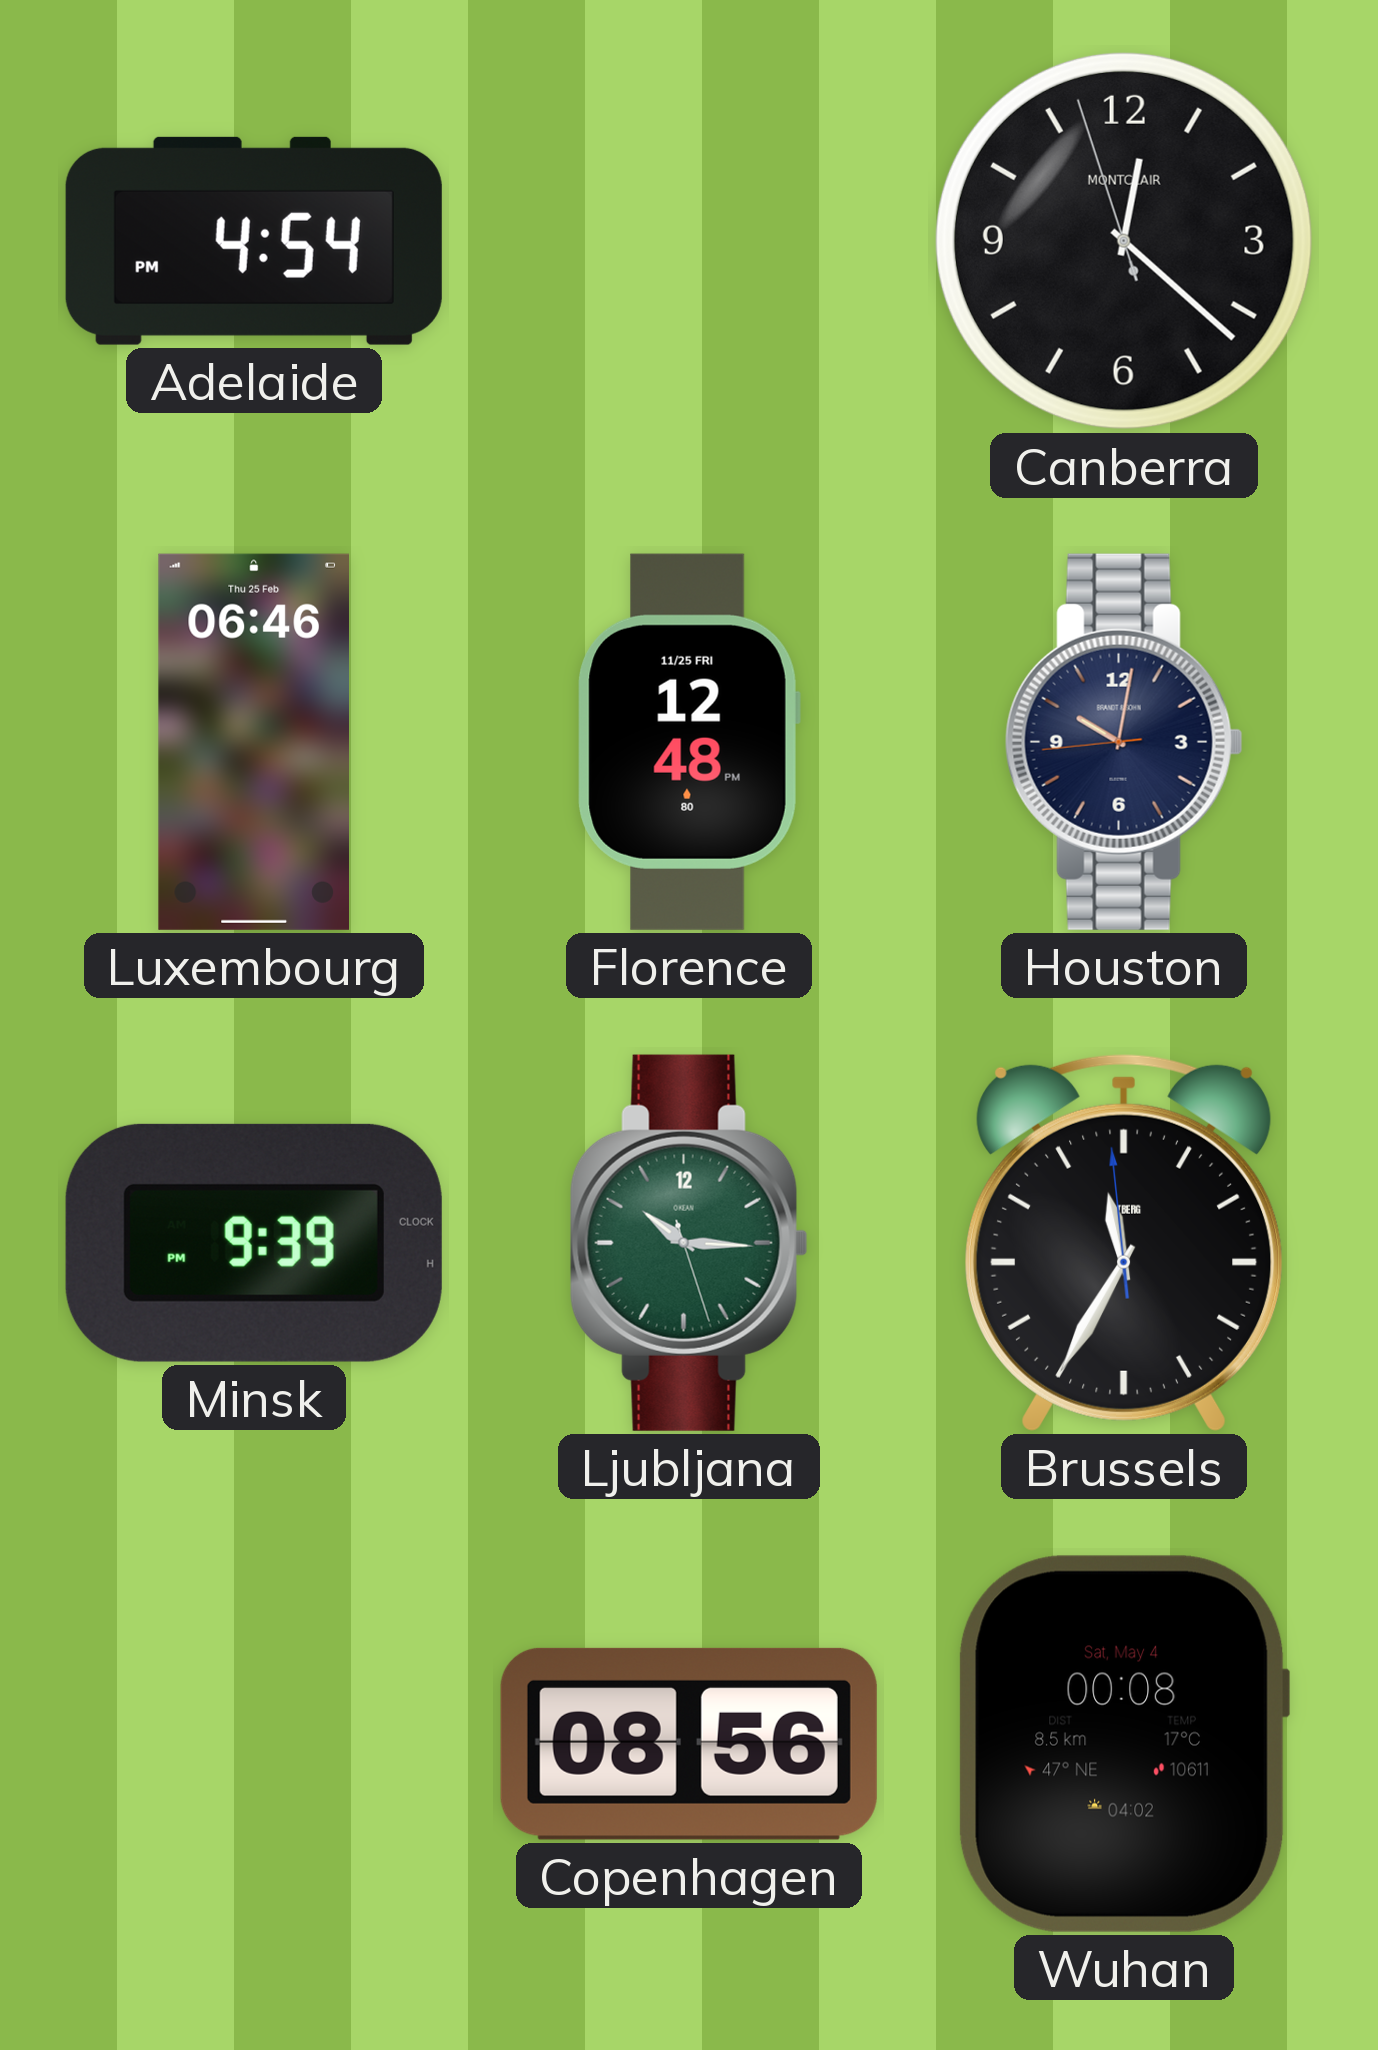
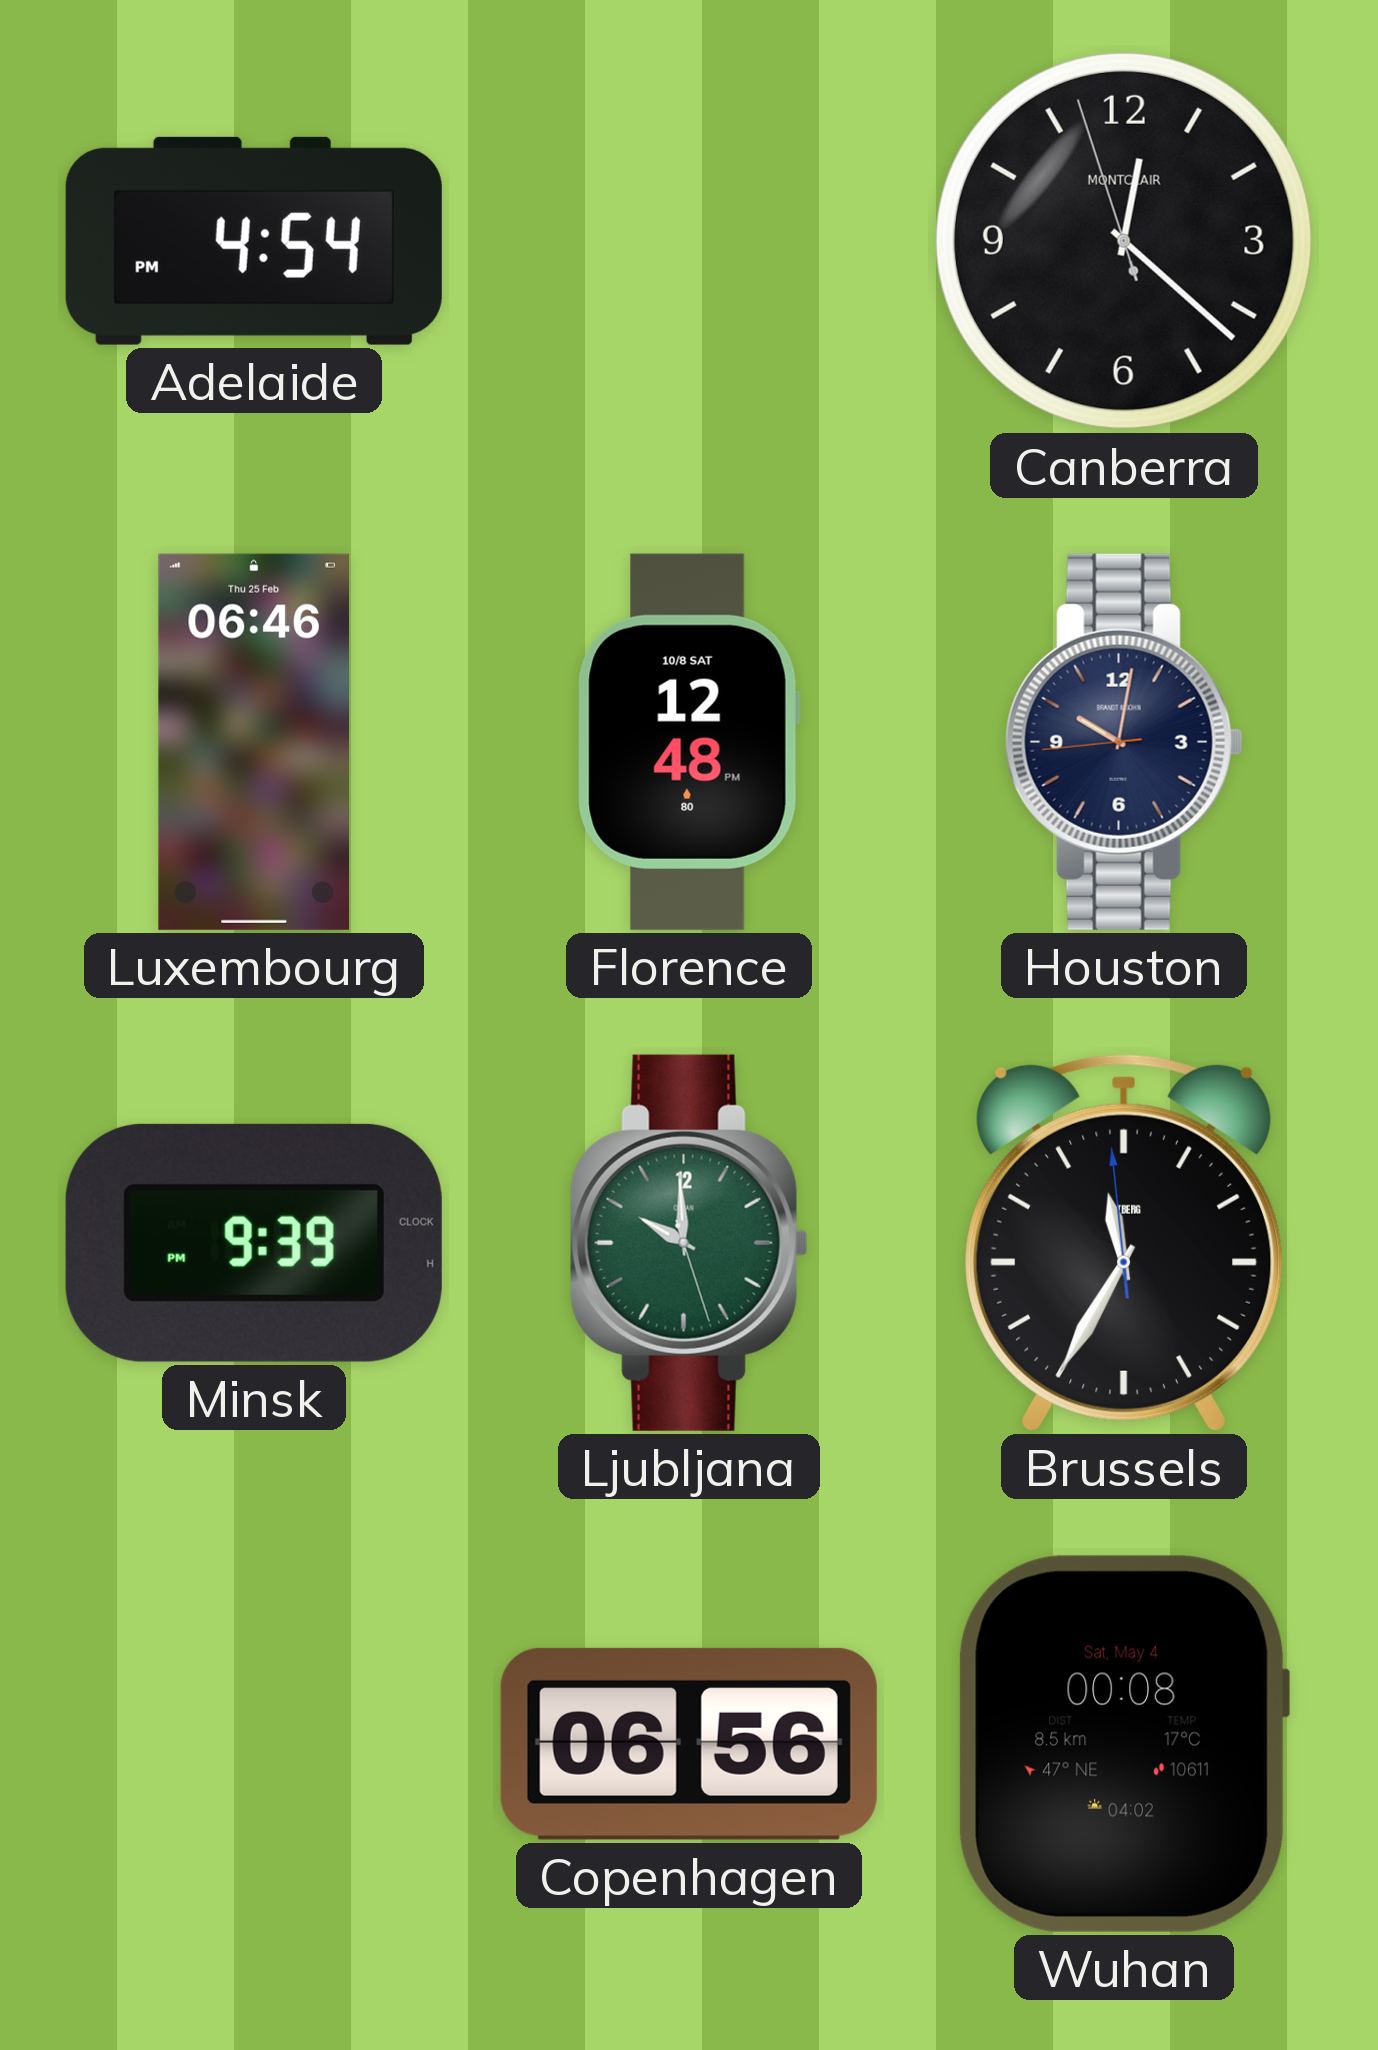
Florence date: 11/25 FRI -> 10/8 SAT
Ljubljana: 10:15 -> 9:59
Copenhagen: 08:56 -> 06:56
